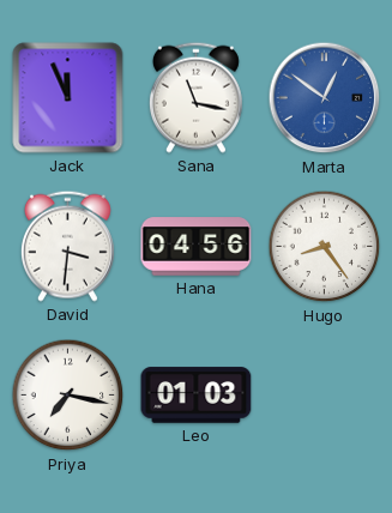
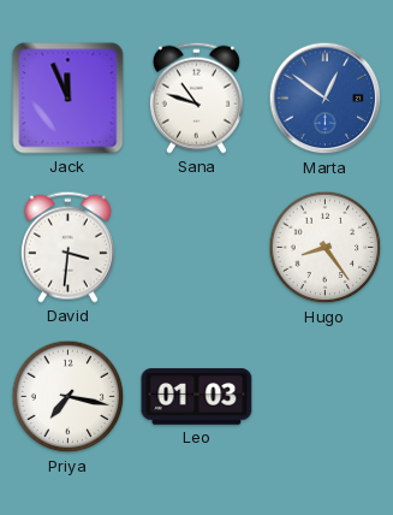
Sana: 11:17 -> 10:48
Hana: 04:56 -> none
